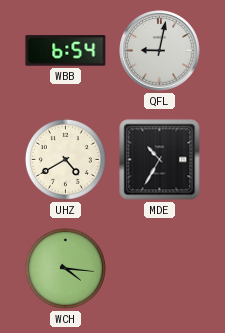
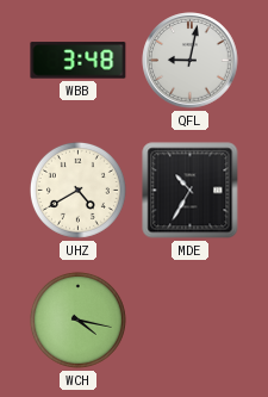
WBB: 6:54 -> 3:48
WCH: 4:16 -> 4:17
